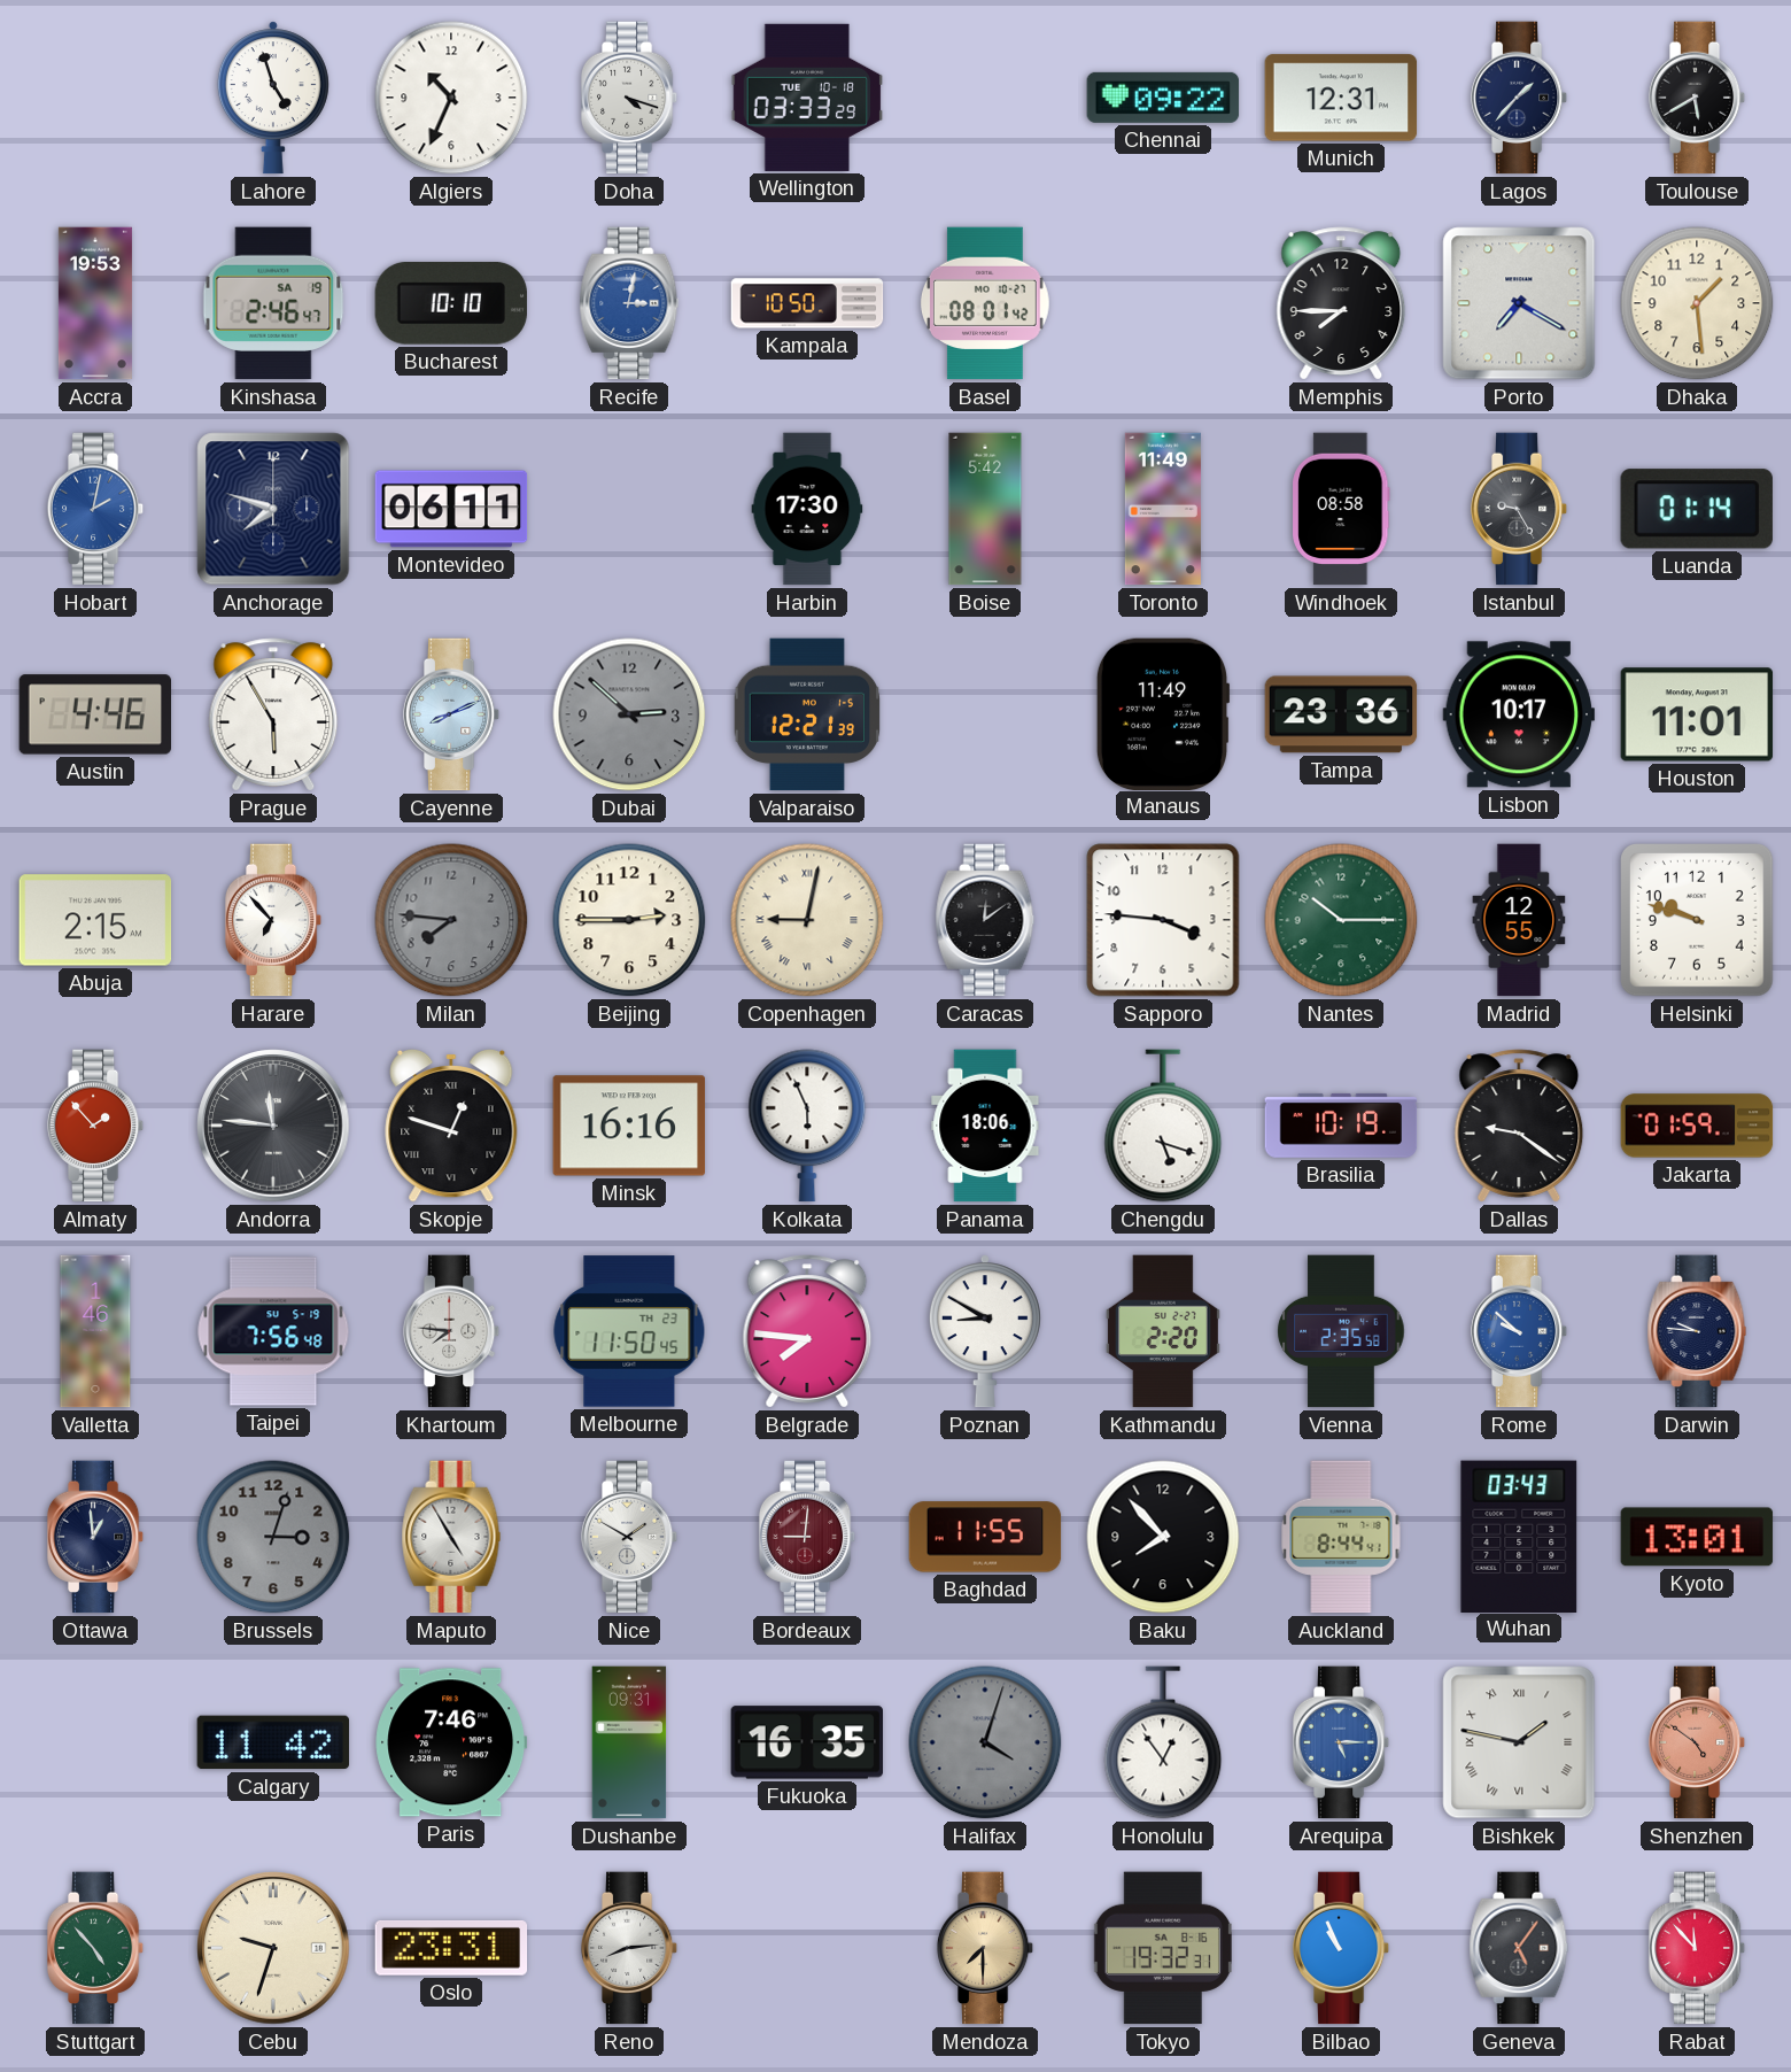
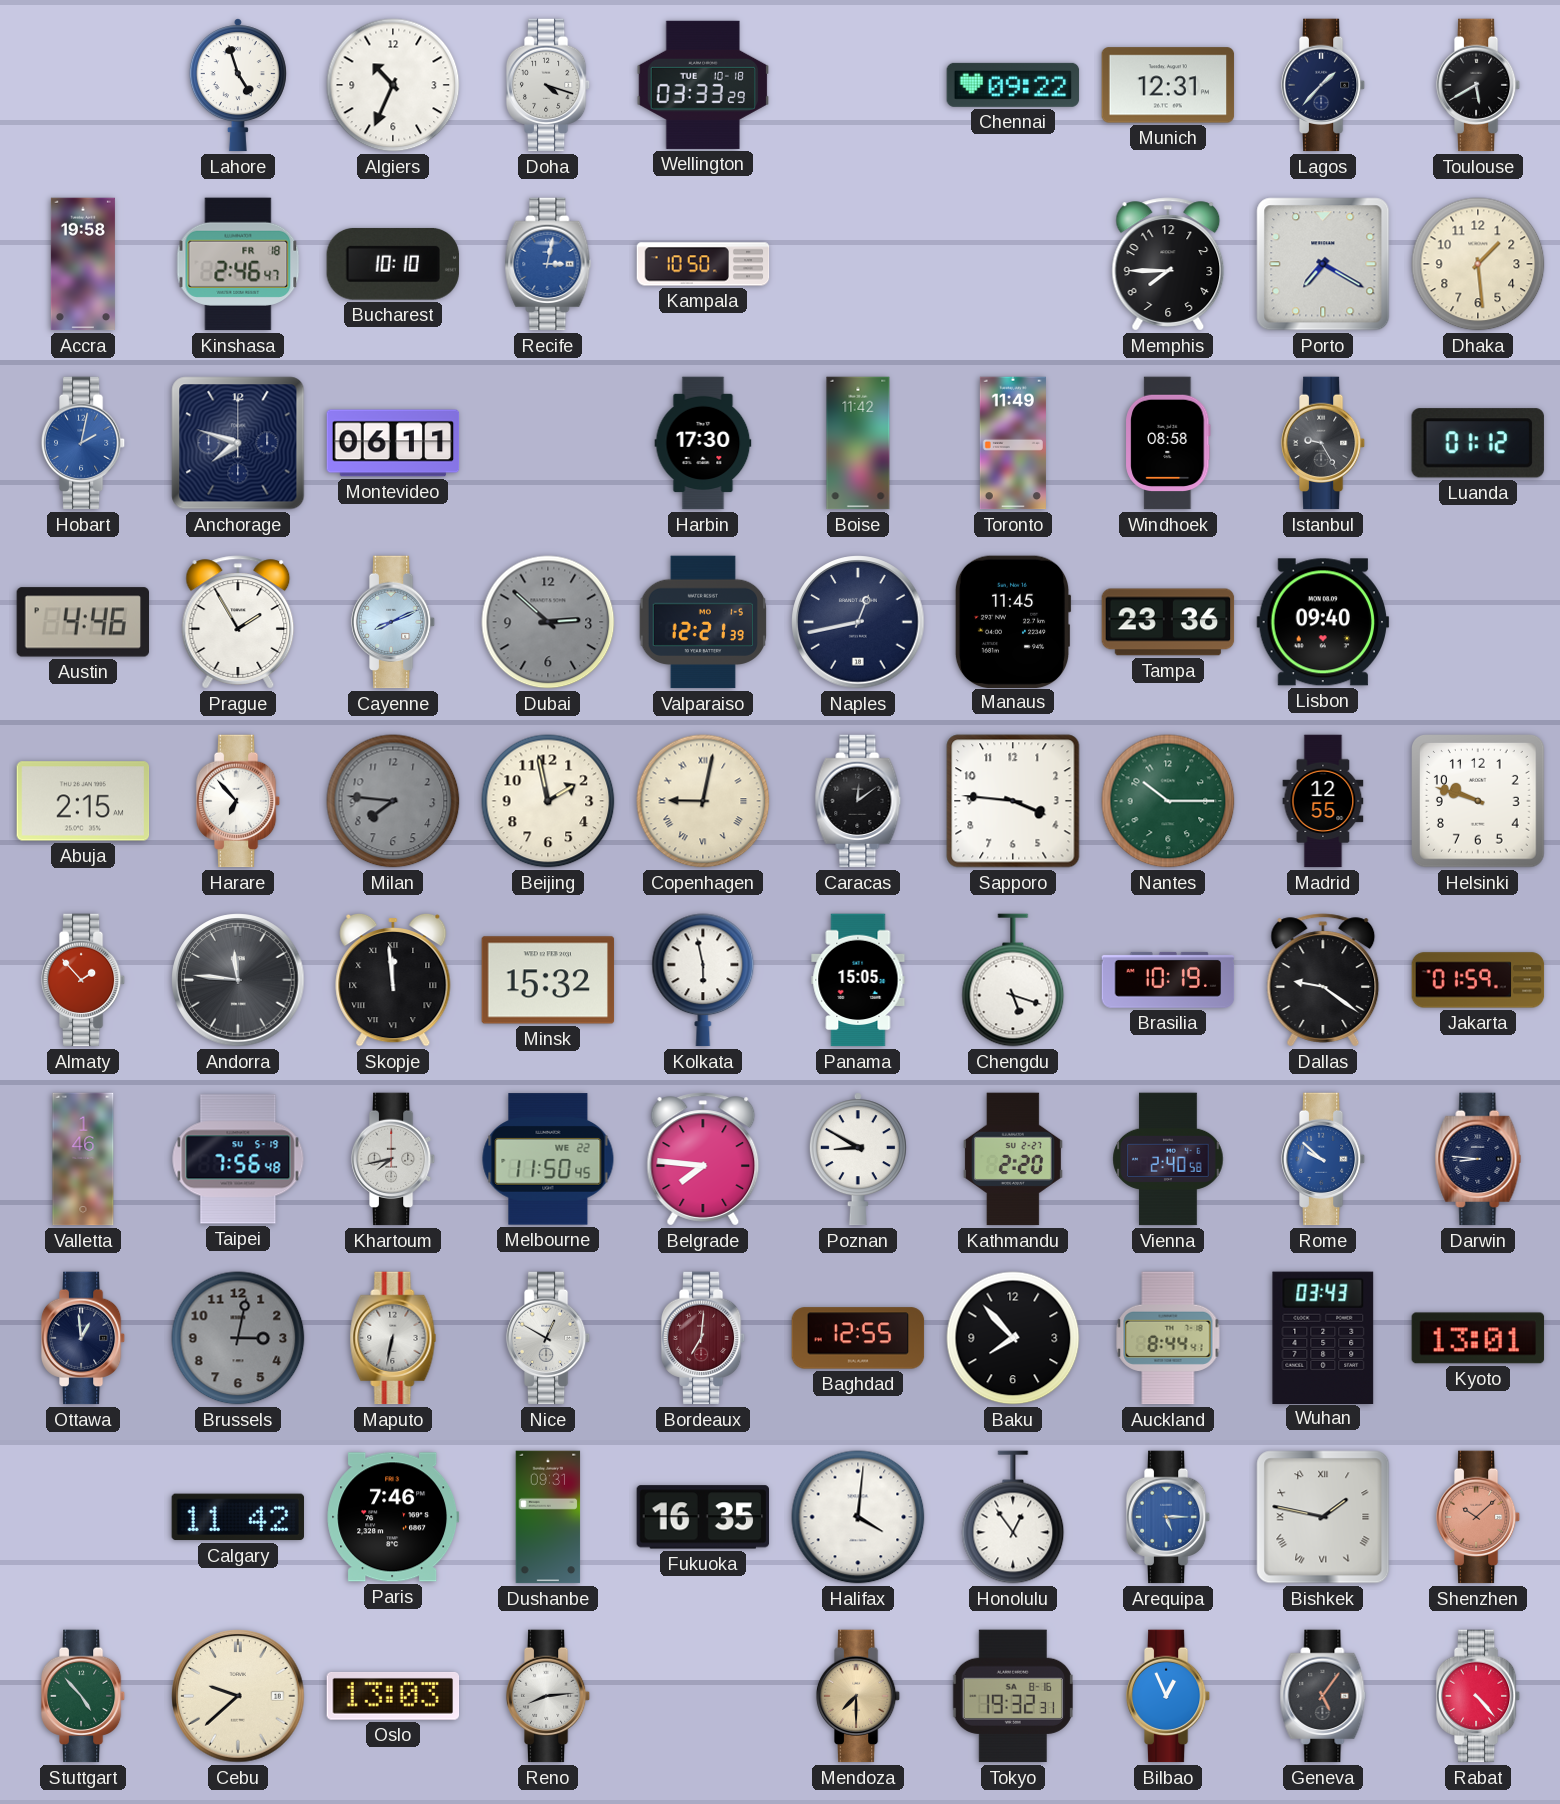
Accra: 19:53 -> 19:58
Kinshasa date: SA 19 -> FR 18
Basel: 08:01 -> none
Boise: 5:42 -> 11:42
Luanda: 01:14 -> 01:12
Prague: 5:55 -> 1:55
Naples: none -> 12:43
Manaus: 11:49 -> 11:45
Lisbon: 10:17 -> 09:40
Houston: 11:01 -> none
Beijing: 2:45 -> 1:58
Skopje: 12:48 -> 11:59
Minsk: 16:16 -> 15:32
Kolkata: 5:56 -> 5:58
Panama: 18:06 -> 15:05
Khartoum: 7:46 -> 7:43
Melbourne date: TH 23 -> WE 22
Vienna: 2:35 -> 2:40
Darwin: 9:46 -> 8:46
Brussels: 3:03 -> 3:02
Maputo: 4:55 -> 6:32
Nice: 1:50 -> 12:50
Bordeaux: 9:01 -> 7:01
Baghdad: 11:55 -> 12:55
Halifax: 4:03 -> 4:01
Halifax dial: grey -> white
Shenzhen: 4:51 -> 10:08
Cebu: 9:33 -> 9:38
Oslo: 23:31 -> 13:03
Bilbao: 10:56 -> 12:56
Rabat: 11:53 -> 4:23
